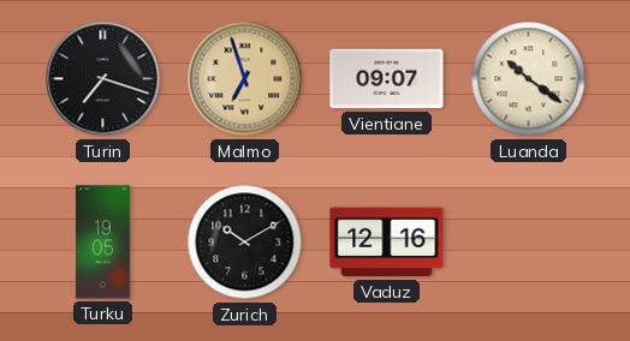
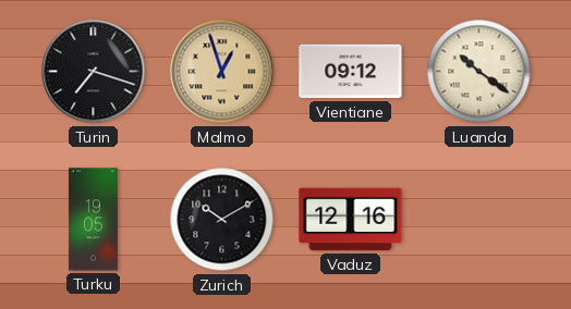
Malmo: 6:57 -> 12:57
Vientiane: 09:07 -> 09:12
